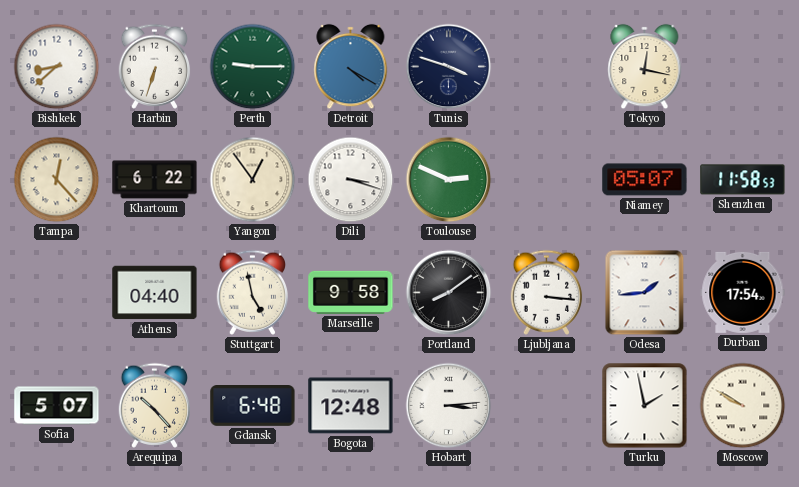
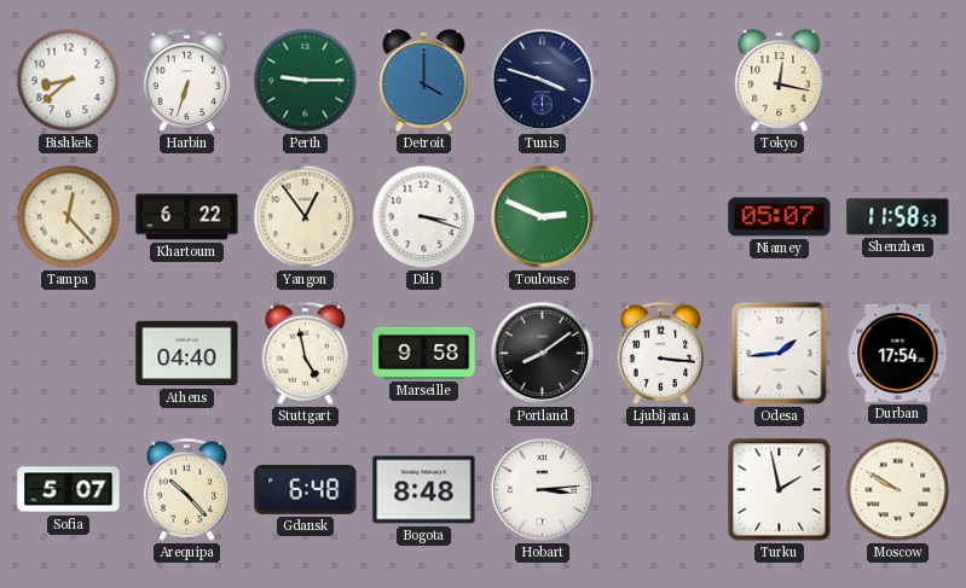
Detroit: 4:20 -> 4:00
Bogota: 12:48 -> 8:48
